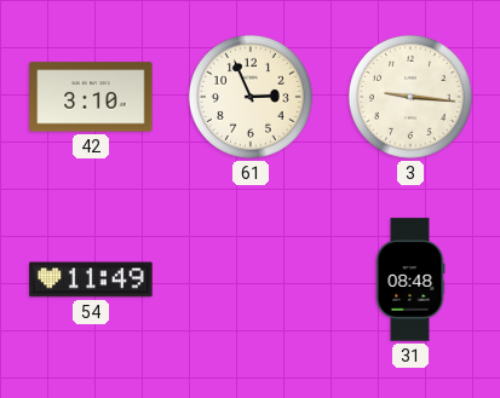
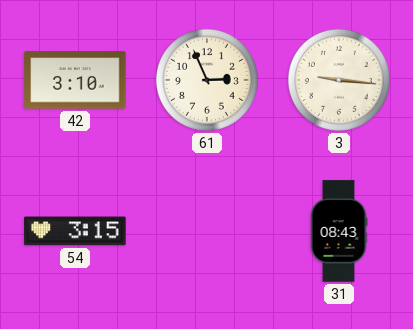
54: 11:49 -> 3:15
31: 08:48 -> 08:43
